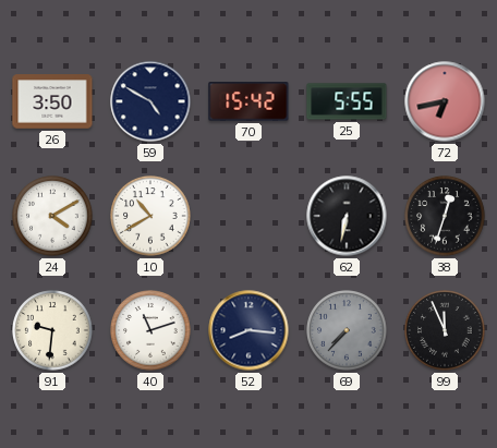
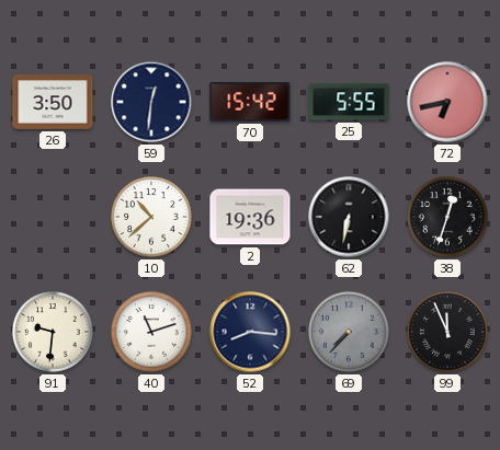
59: 4:50 -> 12:31
24: 4:10 -> none
10: 10:40 -> 10:38
2: none -> 19:36
